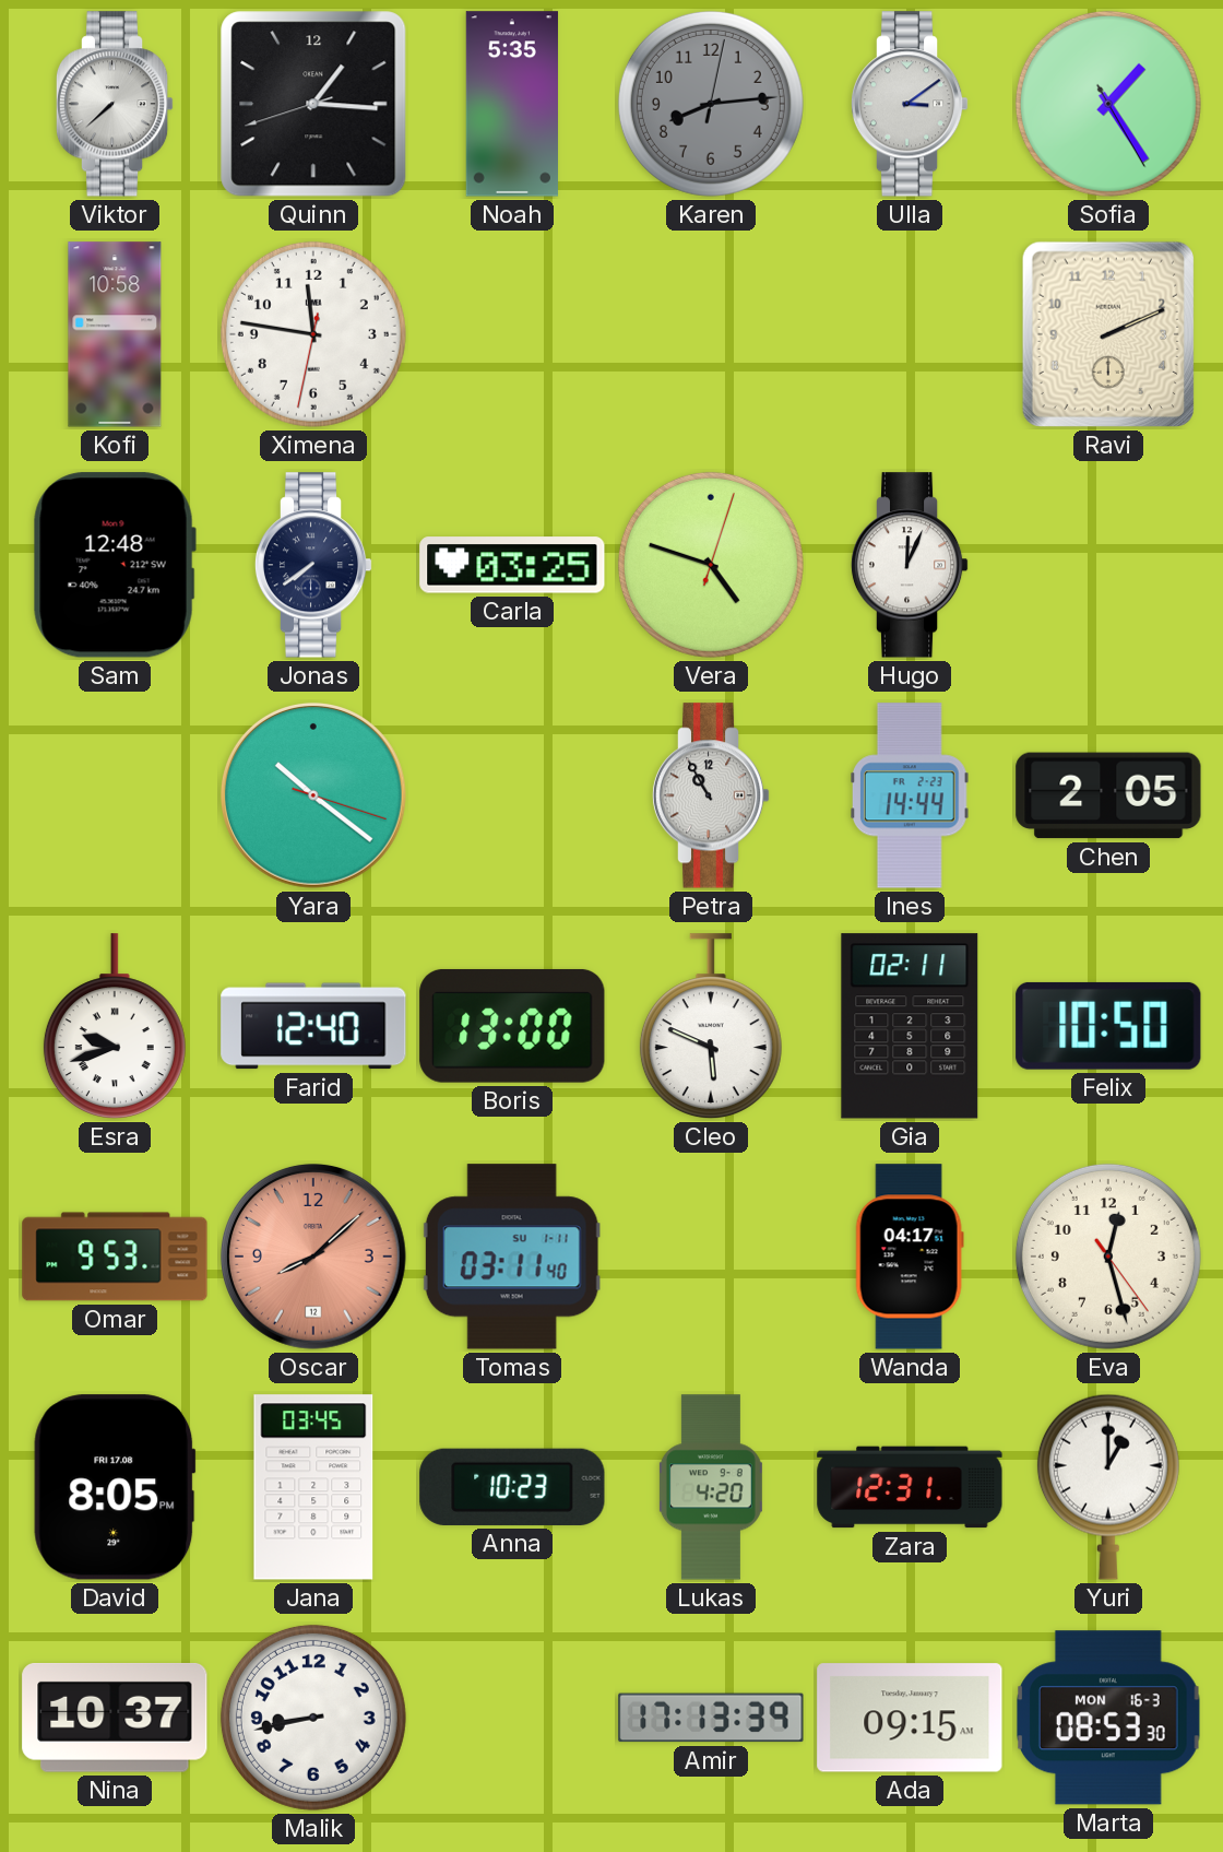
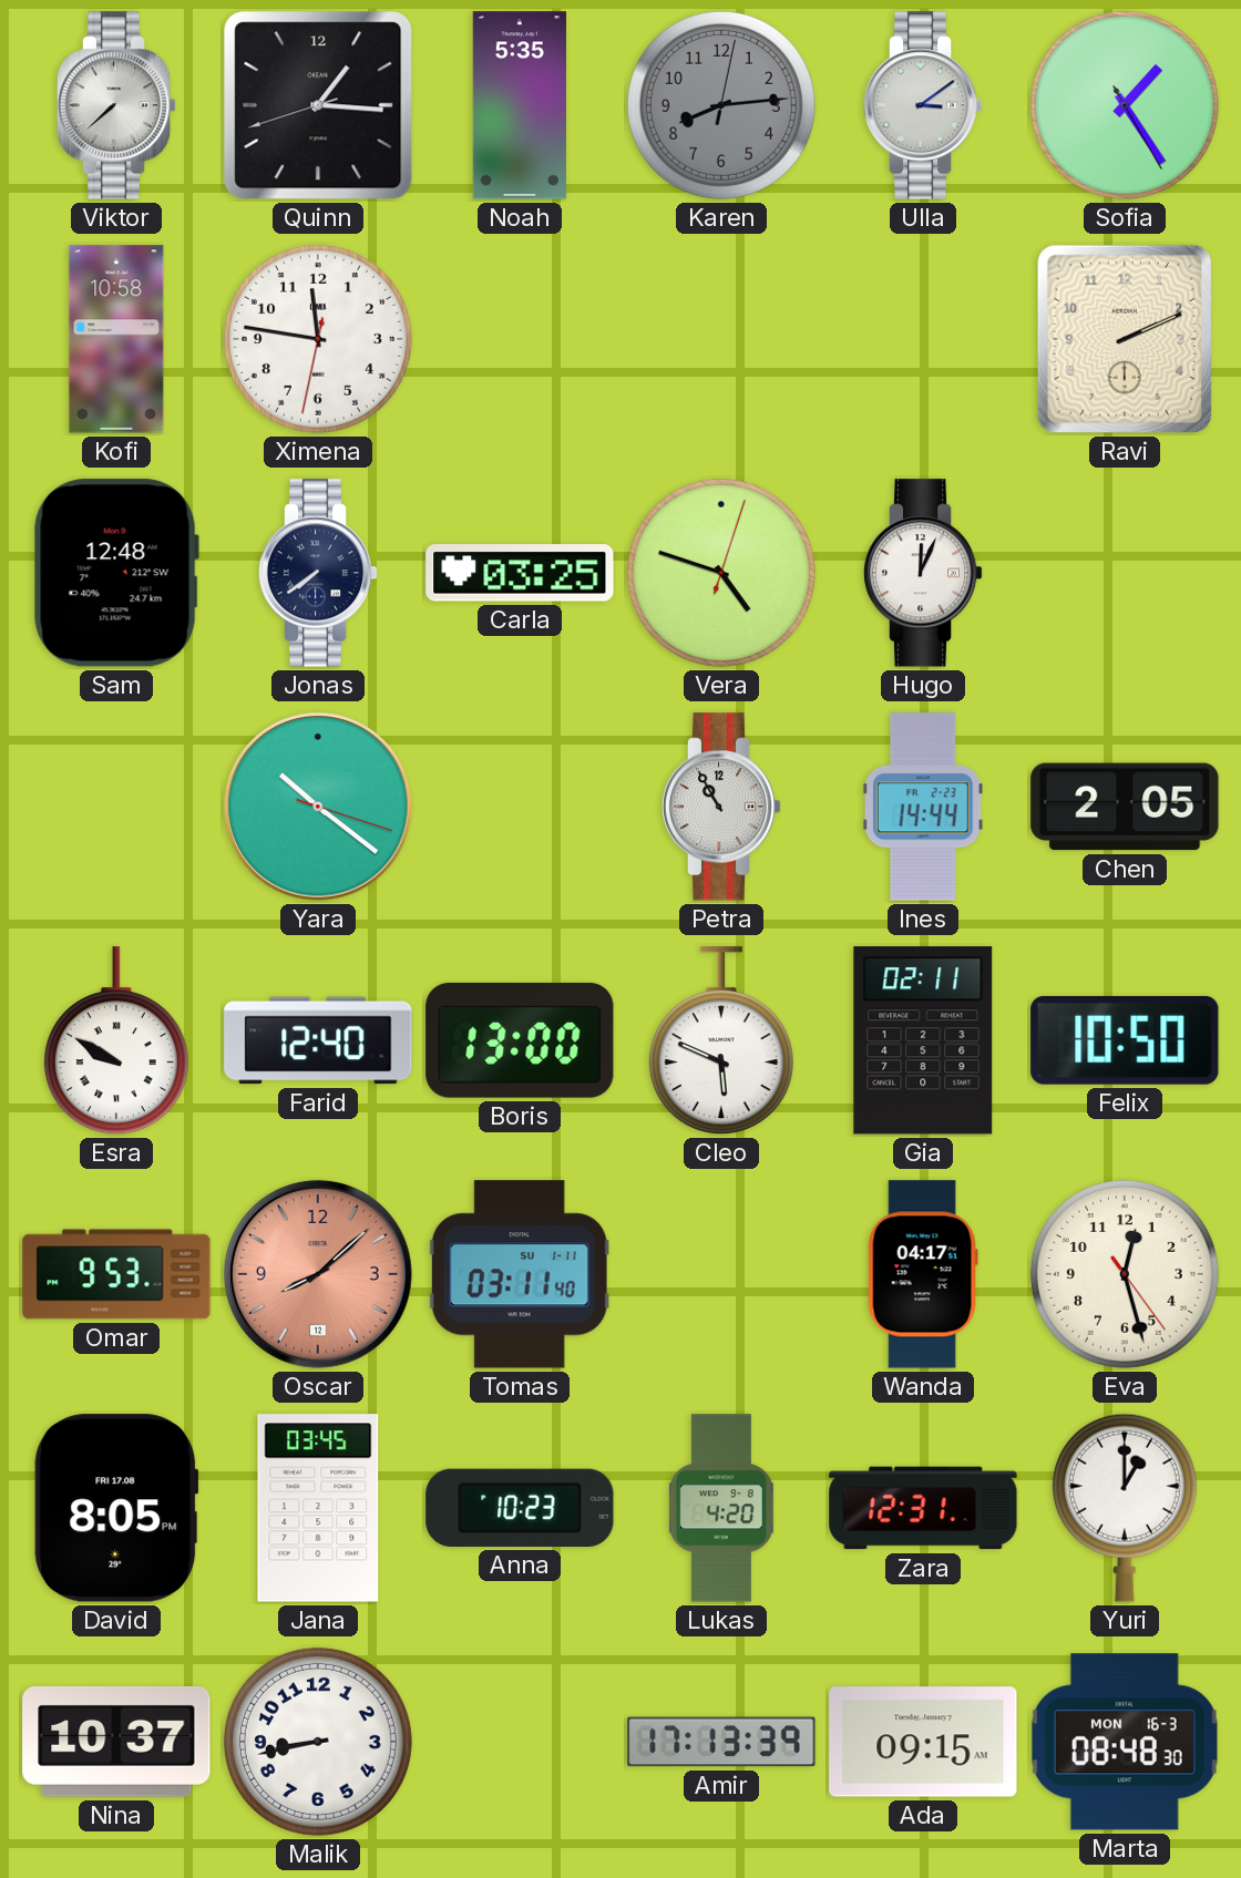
Esra: 9:42 -> 9:50
Marta: 08:53 -> 08:48
